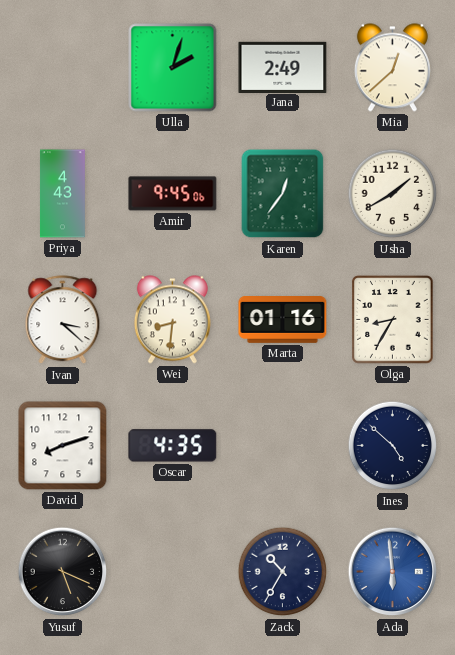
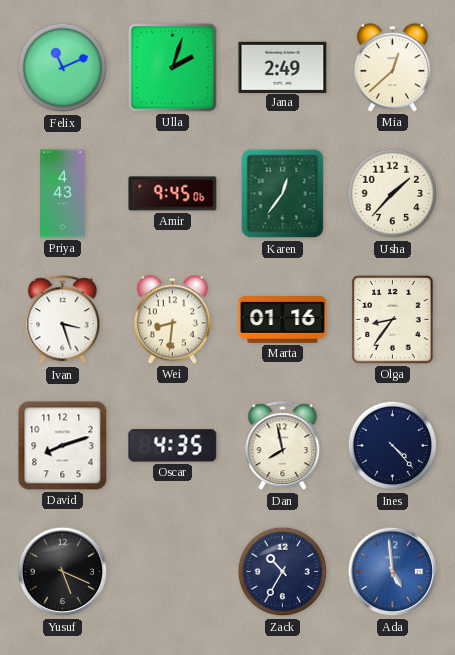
Felix: none -> 11:11
Usha: 1:40 -> 1:37
Ivan: 3:22 -> 3:27
Olga: 8:35 -> 8:36
Dan: none -> 7:58
Ines: 4:52 -> 4:23
Ada: 5:59 -> 4:59
